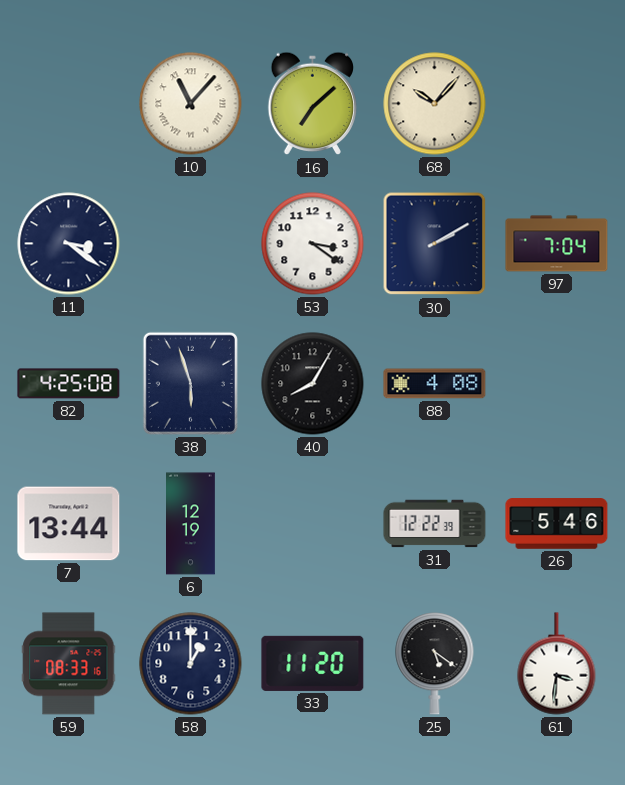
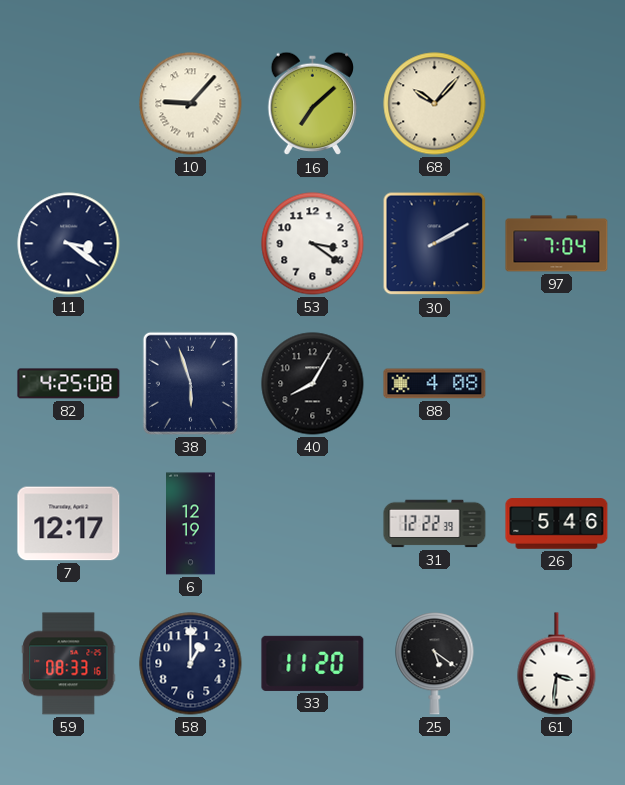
10: 11:07 -> 9:07
7: 13:44 -> 12:17
